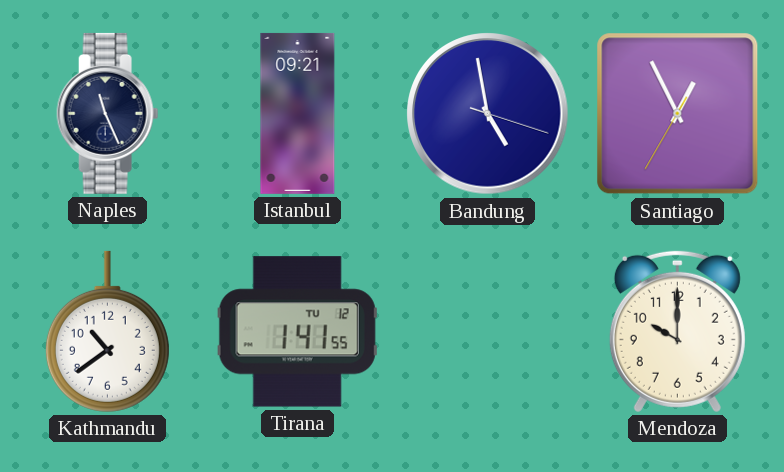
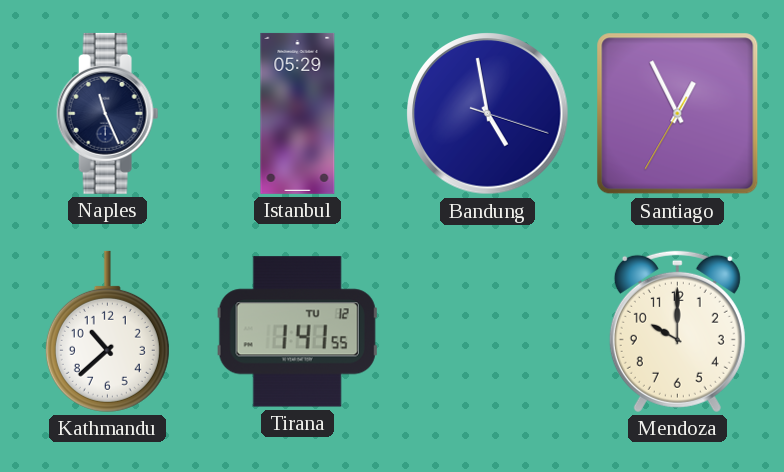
Istanbul: 09:21 -> 05:29
Kathmandu: 10:39 -> 10:38
